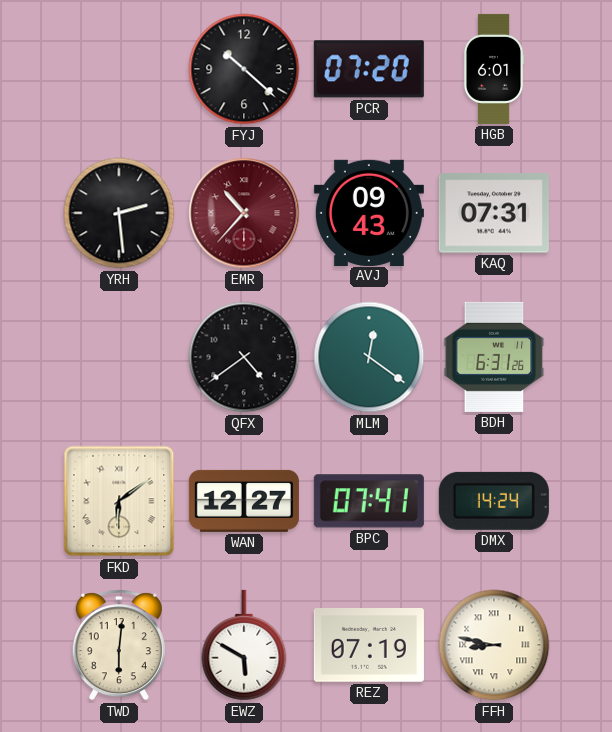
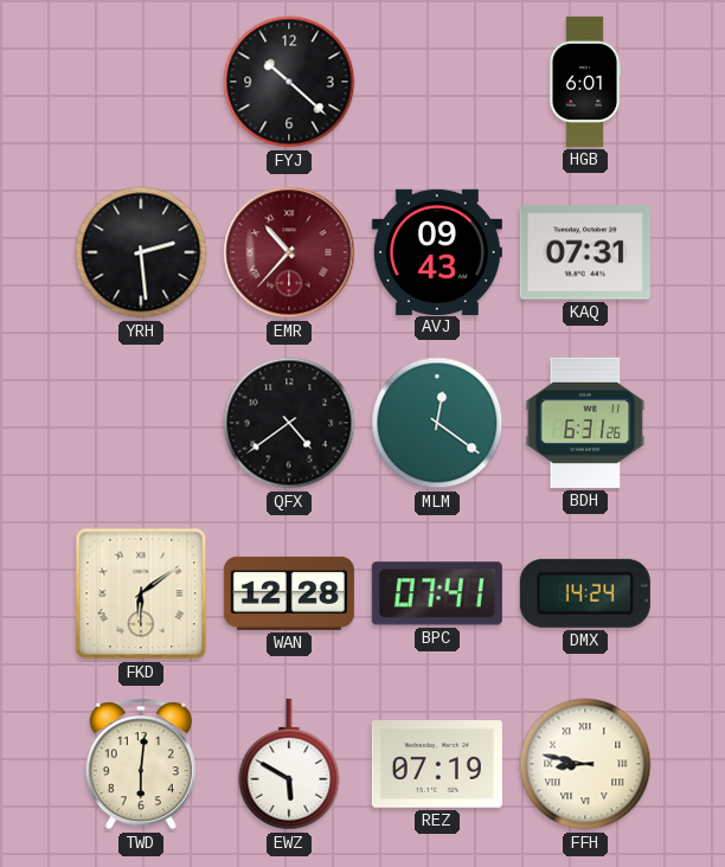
PCR: 07:20 -> none
WAN: 12:27 -> 12:28
